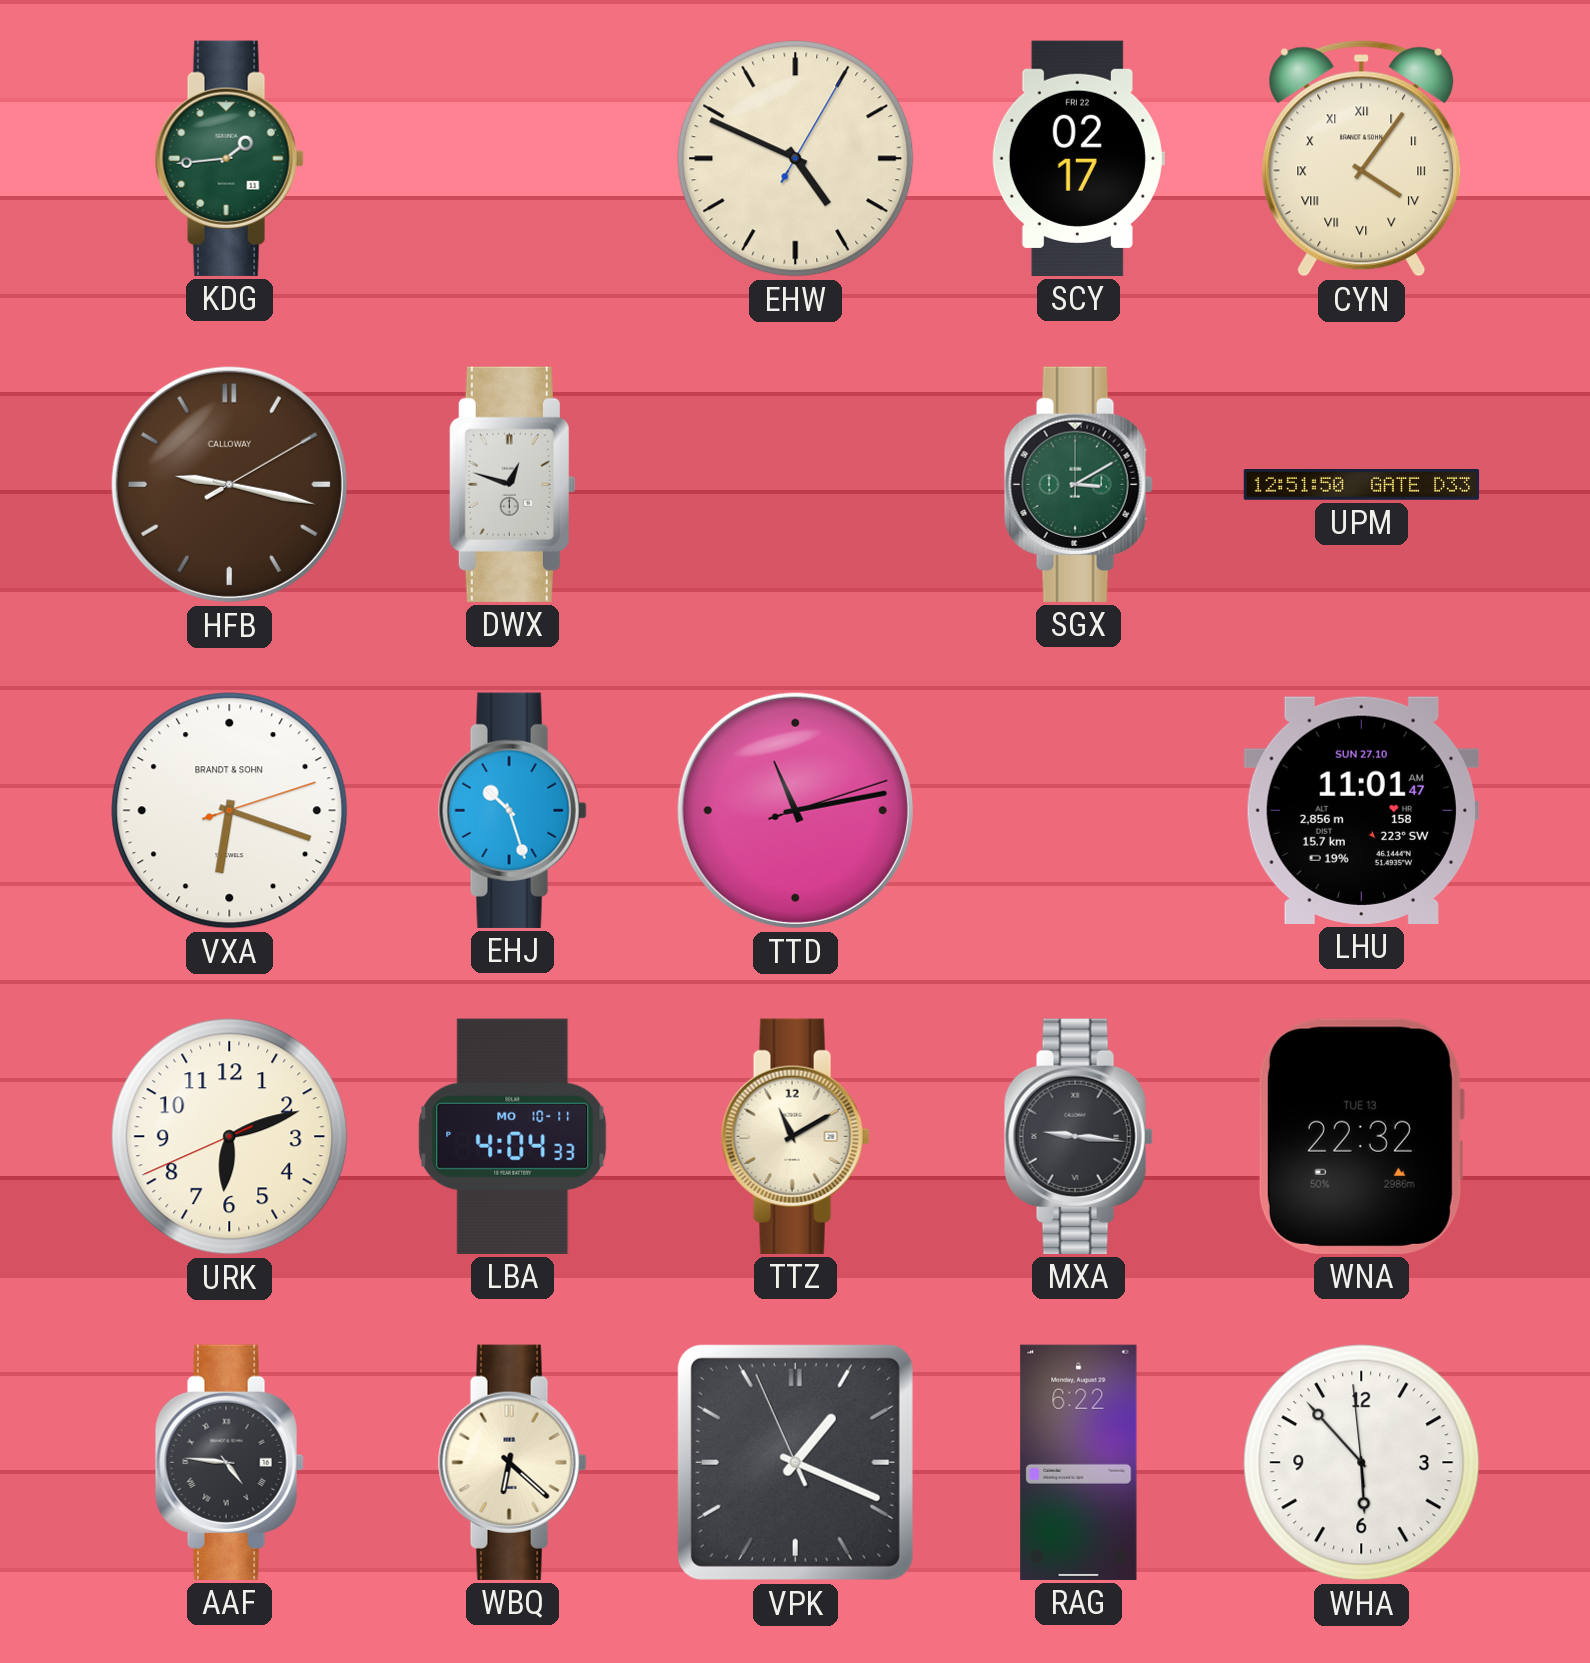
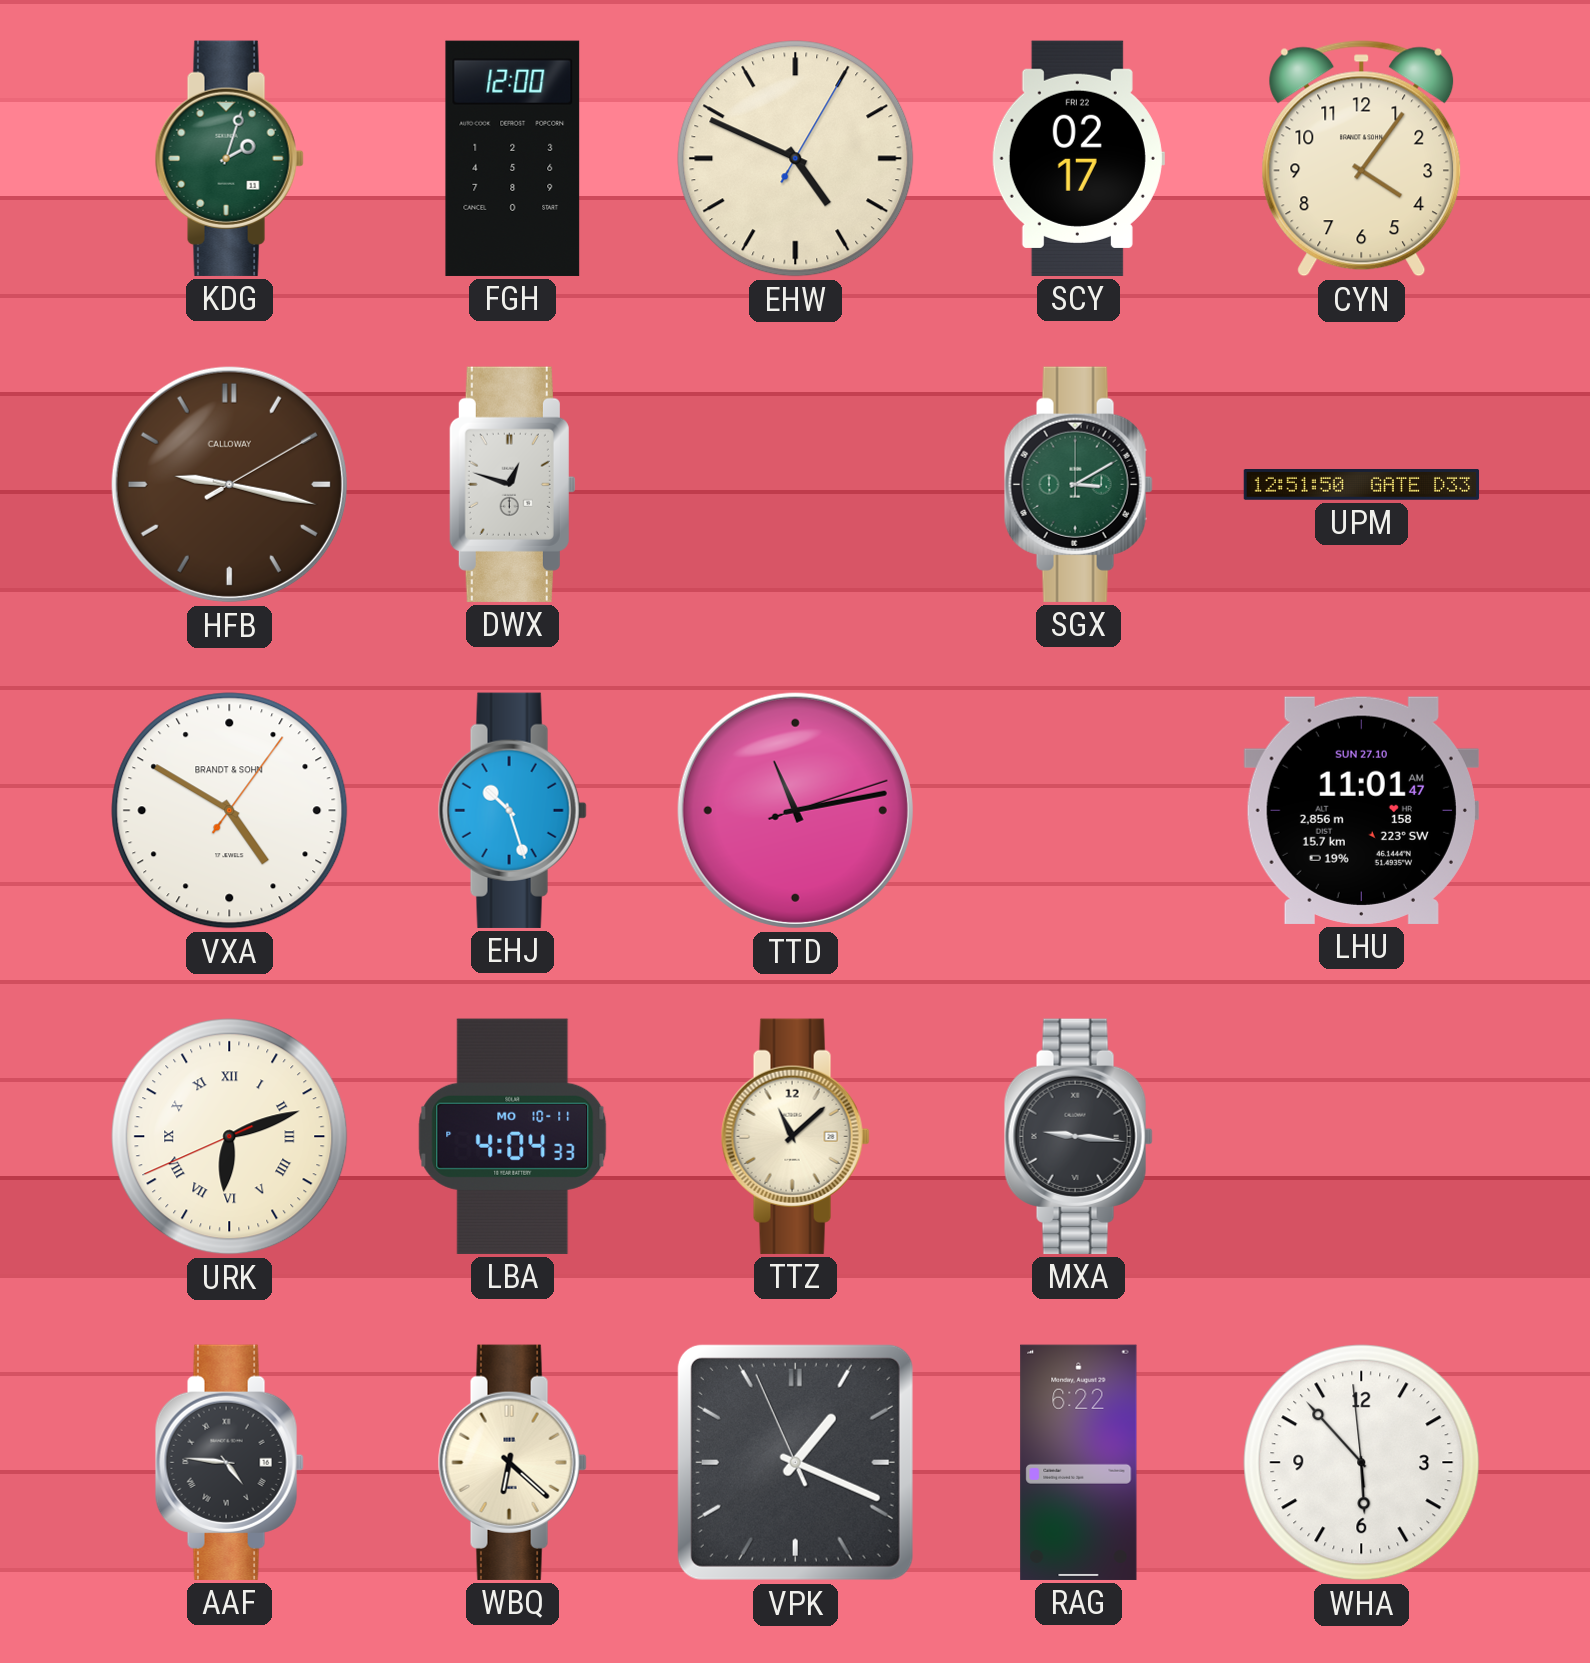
KDG: 1:44 -> 2:03
FGH: none -> 12:00
CYN numerals: Roman -> Arabic
VXA: 6:18 -> 4:50
URK numerals: Arabic -> Roman
TTZ: 11:10 -> 11:08
WNA: 22:32 -> none
